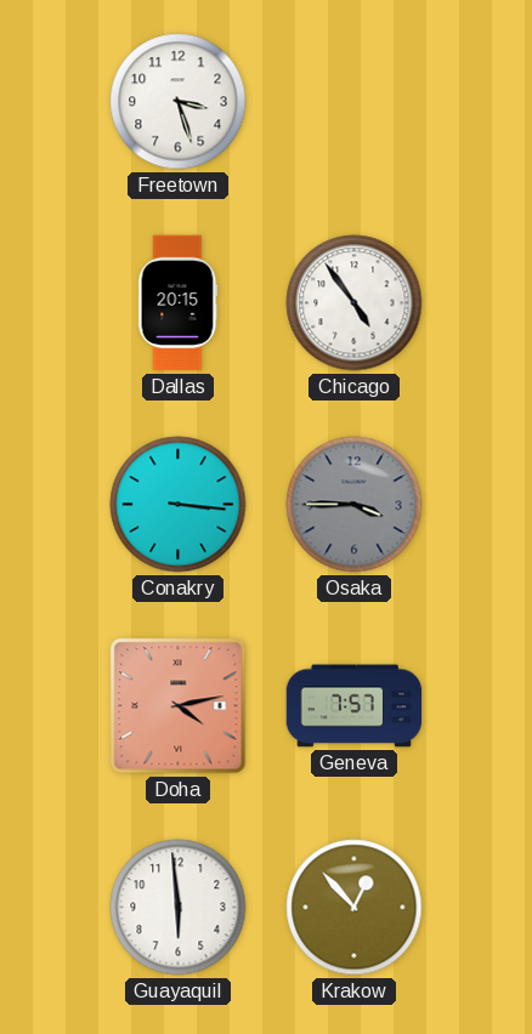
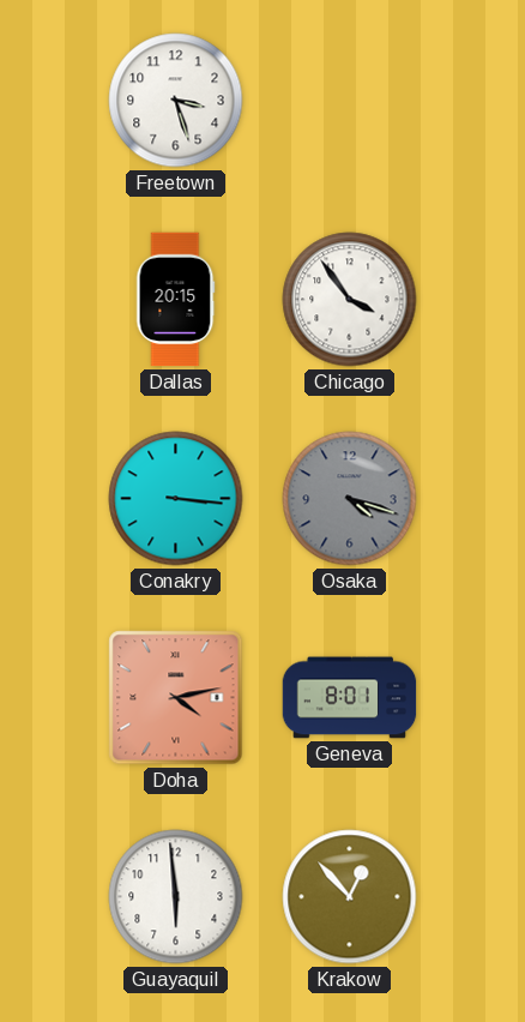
Chicago: 4:54 -> 3:54
Osaka: 3:45 -> 4:18
Geneva: 7:57 -> 8:01
